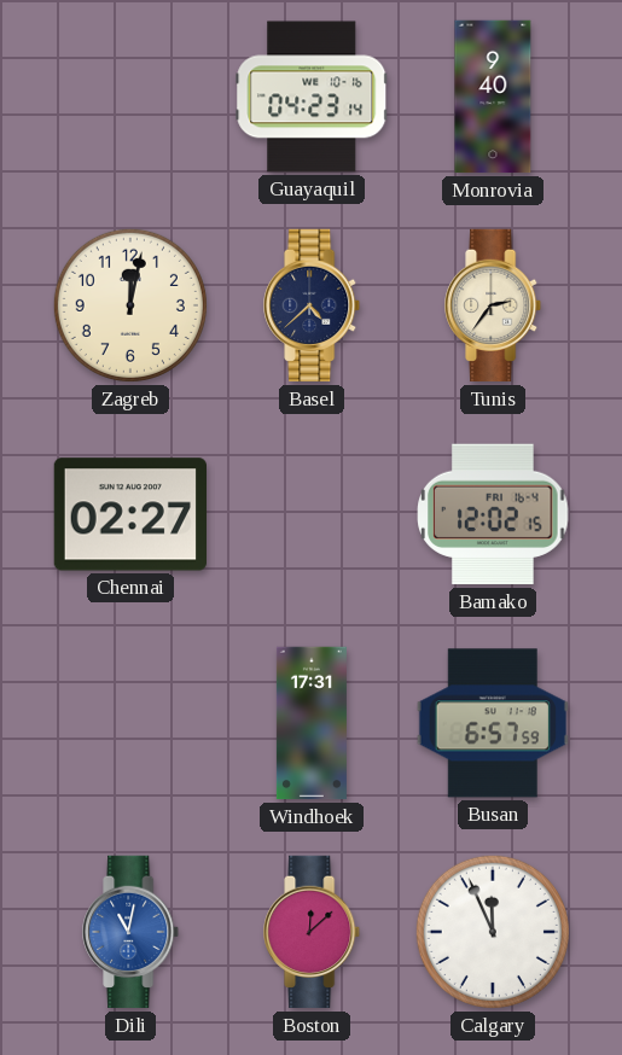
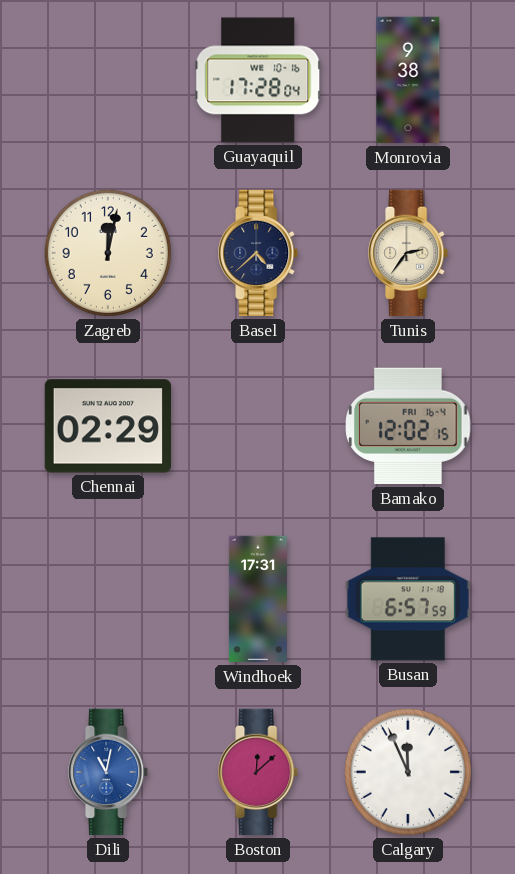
Guayaquil: 04:23 -> 17:28
Monrovia: 9:40 -> 9:38
Chennai: 02:27 -> 02:29
